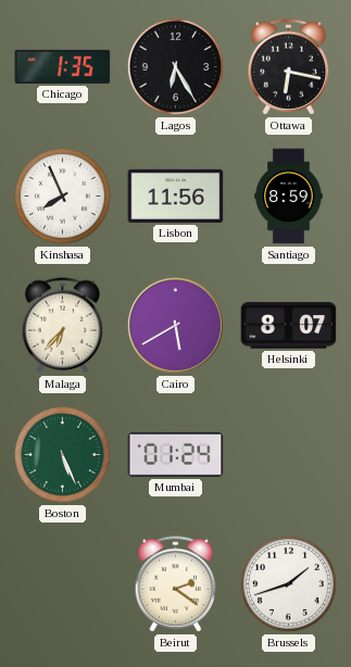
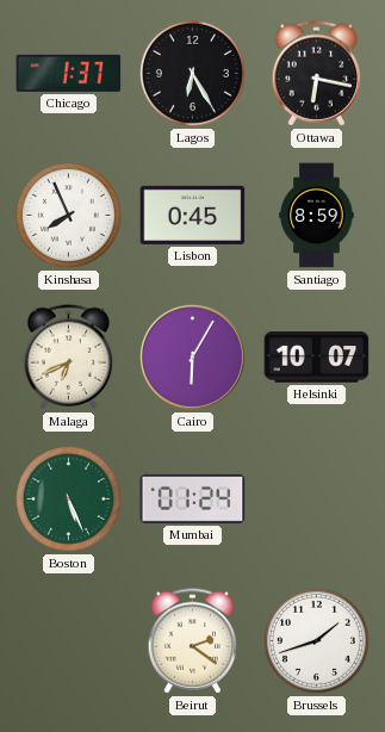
Chicago: 1:35 -> 1:37
Lisbon: 11:56 -> 0:45
Malaga: 6:37 -> 6:41
Cairo: 5:40 -> 6:05
Helsinki: 8:07 -> 10:07
